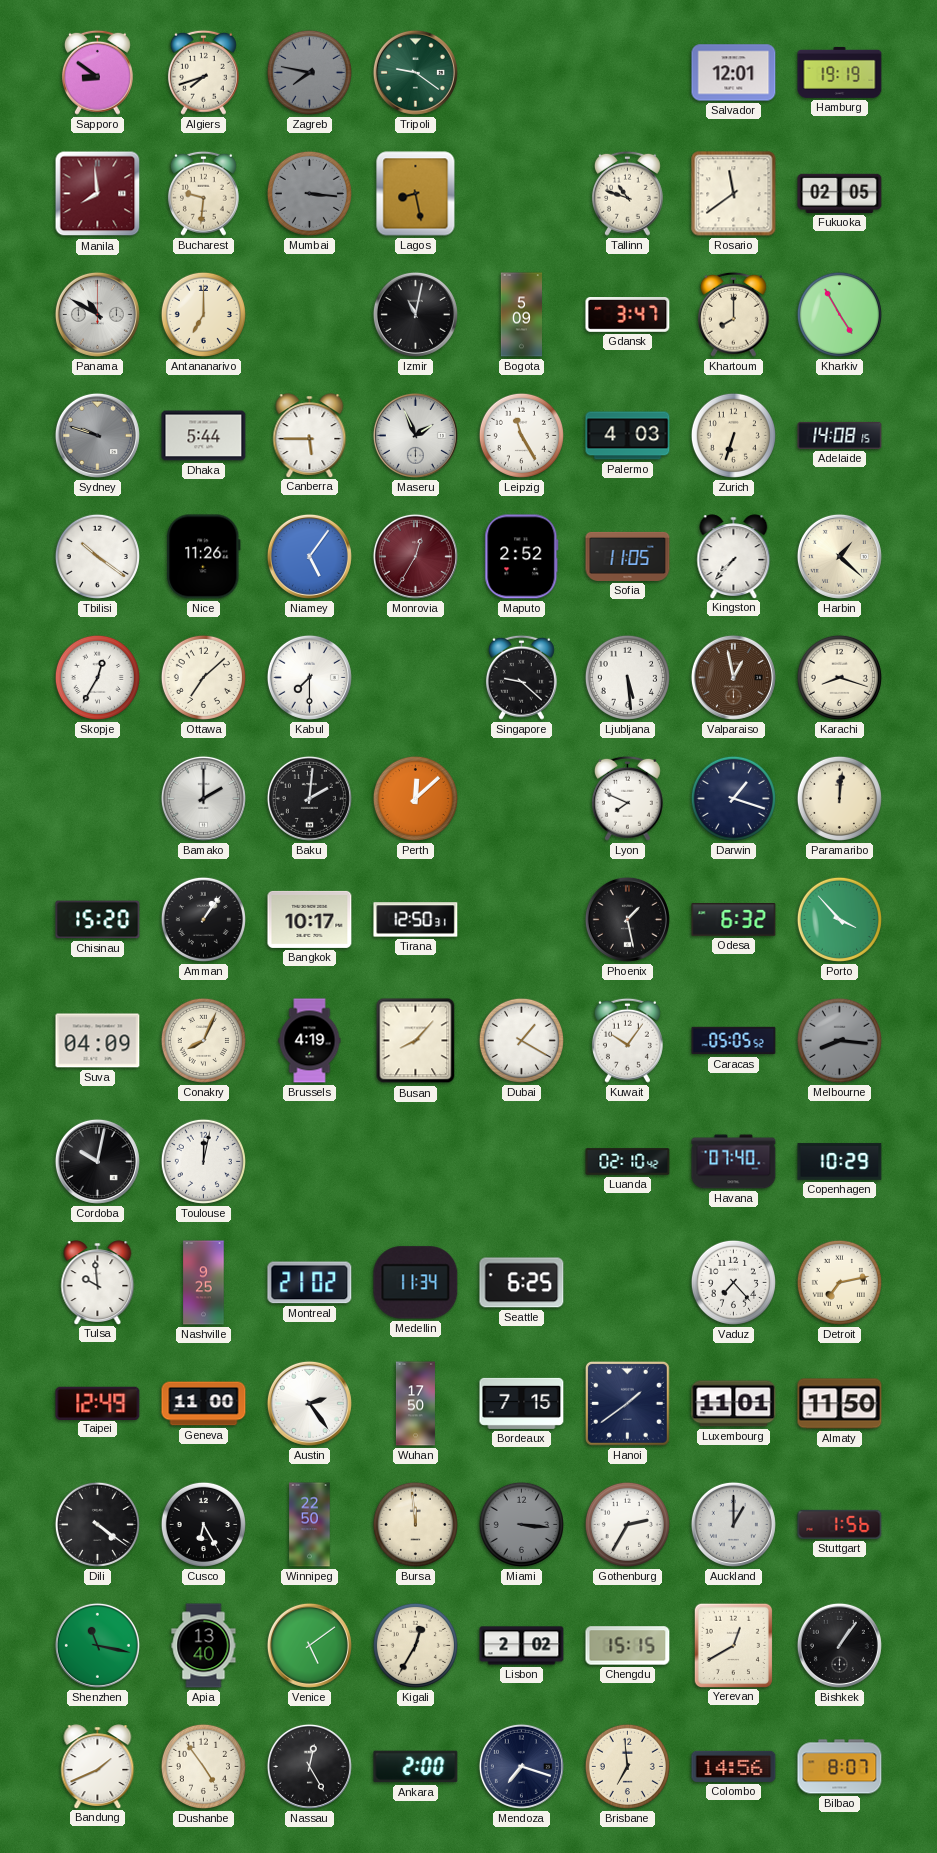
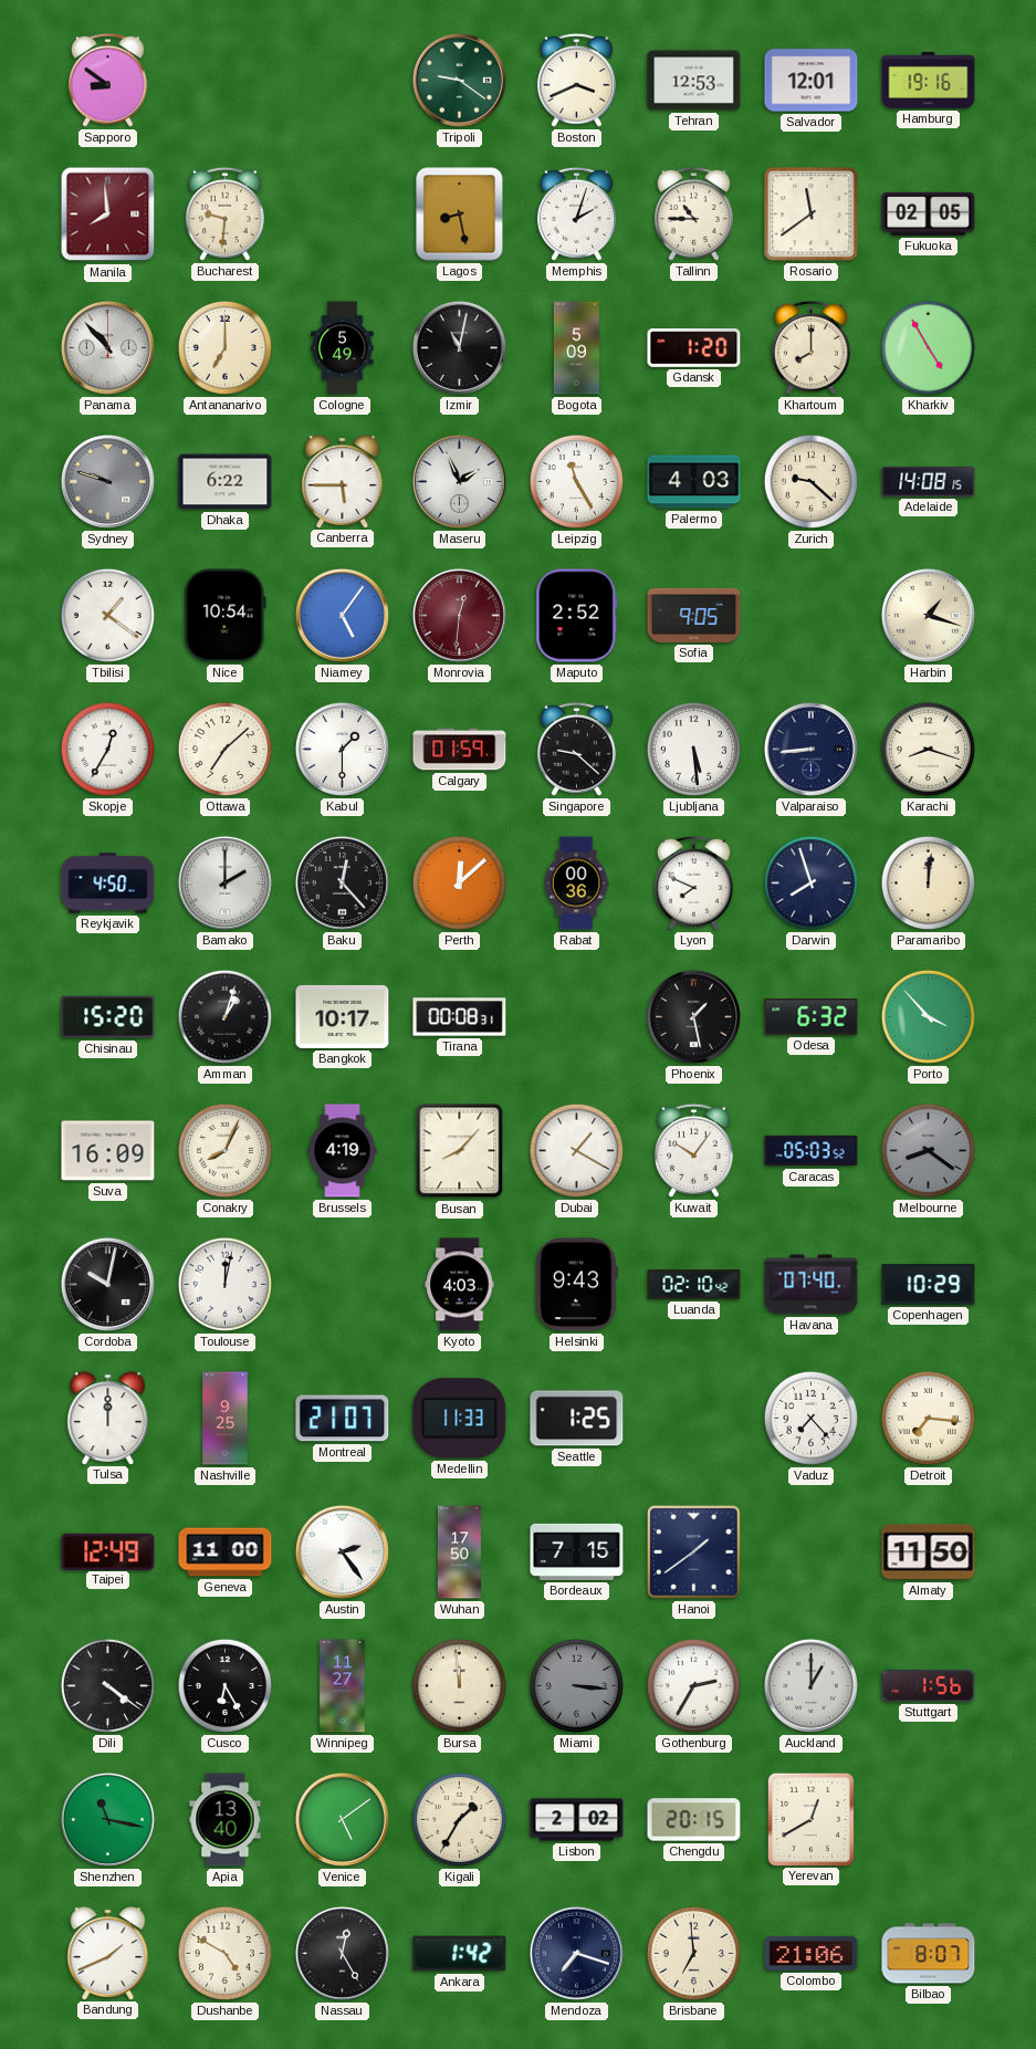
Algiers: 7:42 -> none
Zagreb: 7:47 -> none
Boston: none -> 3:41
Tehran: none -> 12:53
Hamburg: 19:19 -> 19:16
Mumbai: 3:16 -> none
Memphis: none -> 2:03
Tallinn: 10:48 -> 10:45
Panama: 10:50 -> 10:53
Cologne: none -> 5:49
Gdansk: 3:47 -> 1:20
Dhaka: 5:44 -> 6:22
Zurich: 6:33 -> 9:22
Tbilisi: 10:21 -> 1:21
Nice: 11:26 -> 10:54
Monrovia: 12:35 -> 12:31
Sofia: 11:05 -> 9:05
Kingston: 7:37 -> none
Harbin: 1:22 -> 1:18
Kabul: 7:30 -> 1:30
Calgary: none -> 01:59
Valparaiso: 12:58 -> 8:44
Valparaiso dial: brown -> navy
Reykjavik: none -> 4:50
Baku: 2:01 -> 12:23
Rabat: none -> 00:36
Darwin: 1:18 -> 7:57
Amman: 1:06 -> 1:03
Tirana: 12:50 -> 00:08
Suva: 04:09 -> 16:09
Caracas: 05:05 -> 05:03
Melbourne: 8:16 -> 8:21
Kyoto: none -> 4:03
Helsinki: none -> 9:43
Tulsa: 9:59 -> 12:00
Montreal: 21:02 -> 21:07
Medellin: 11:34 -> 11:33
Seattle: 6:25 -> 1:25
Detroit: 7:13 -> 7:16
Luxembourg: 11:01 -> none
Winnipeg: 22:50 -> 11:27
Kigali: 12:35 -> 1:35
Chengdu: 15:15 -> 20:15
Bishkek: 1:06 -> none
Dushanbe: 4:54 -> 4:50
Ankara: 2:00 -> 1:42
Colombo: 14:56 -> 21:06
